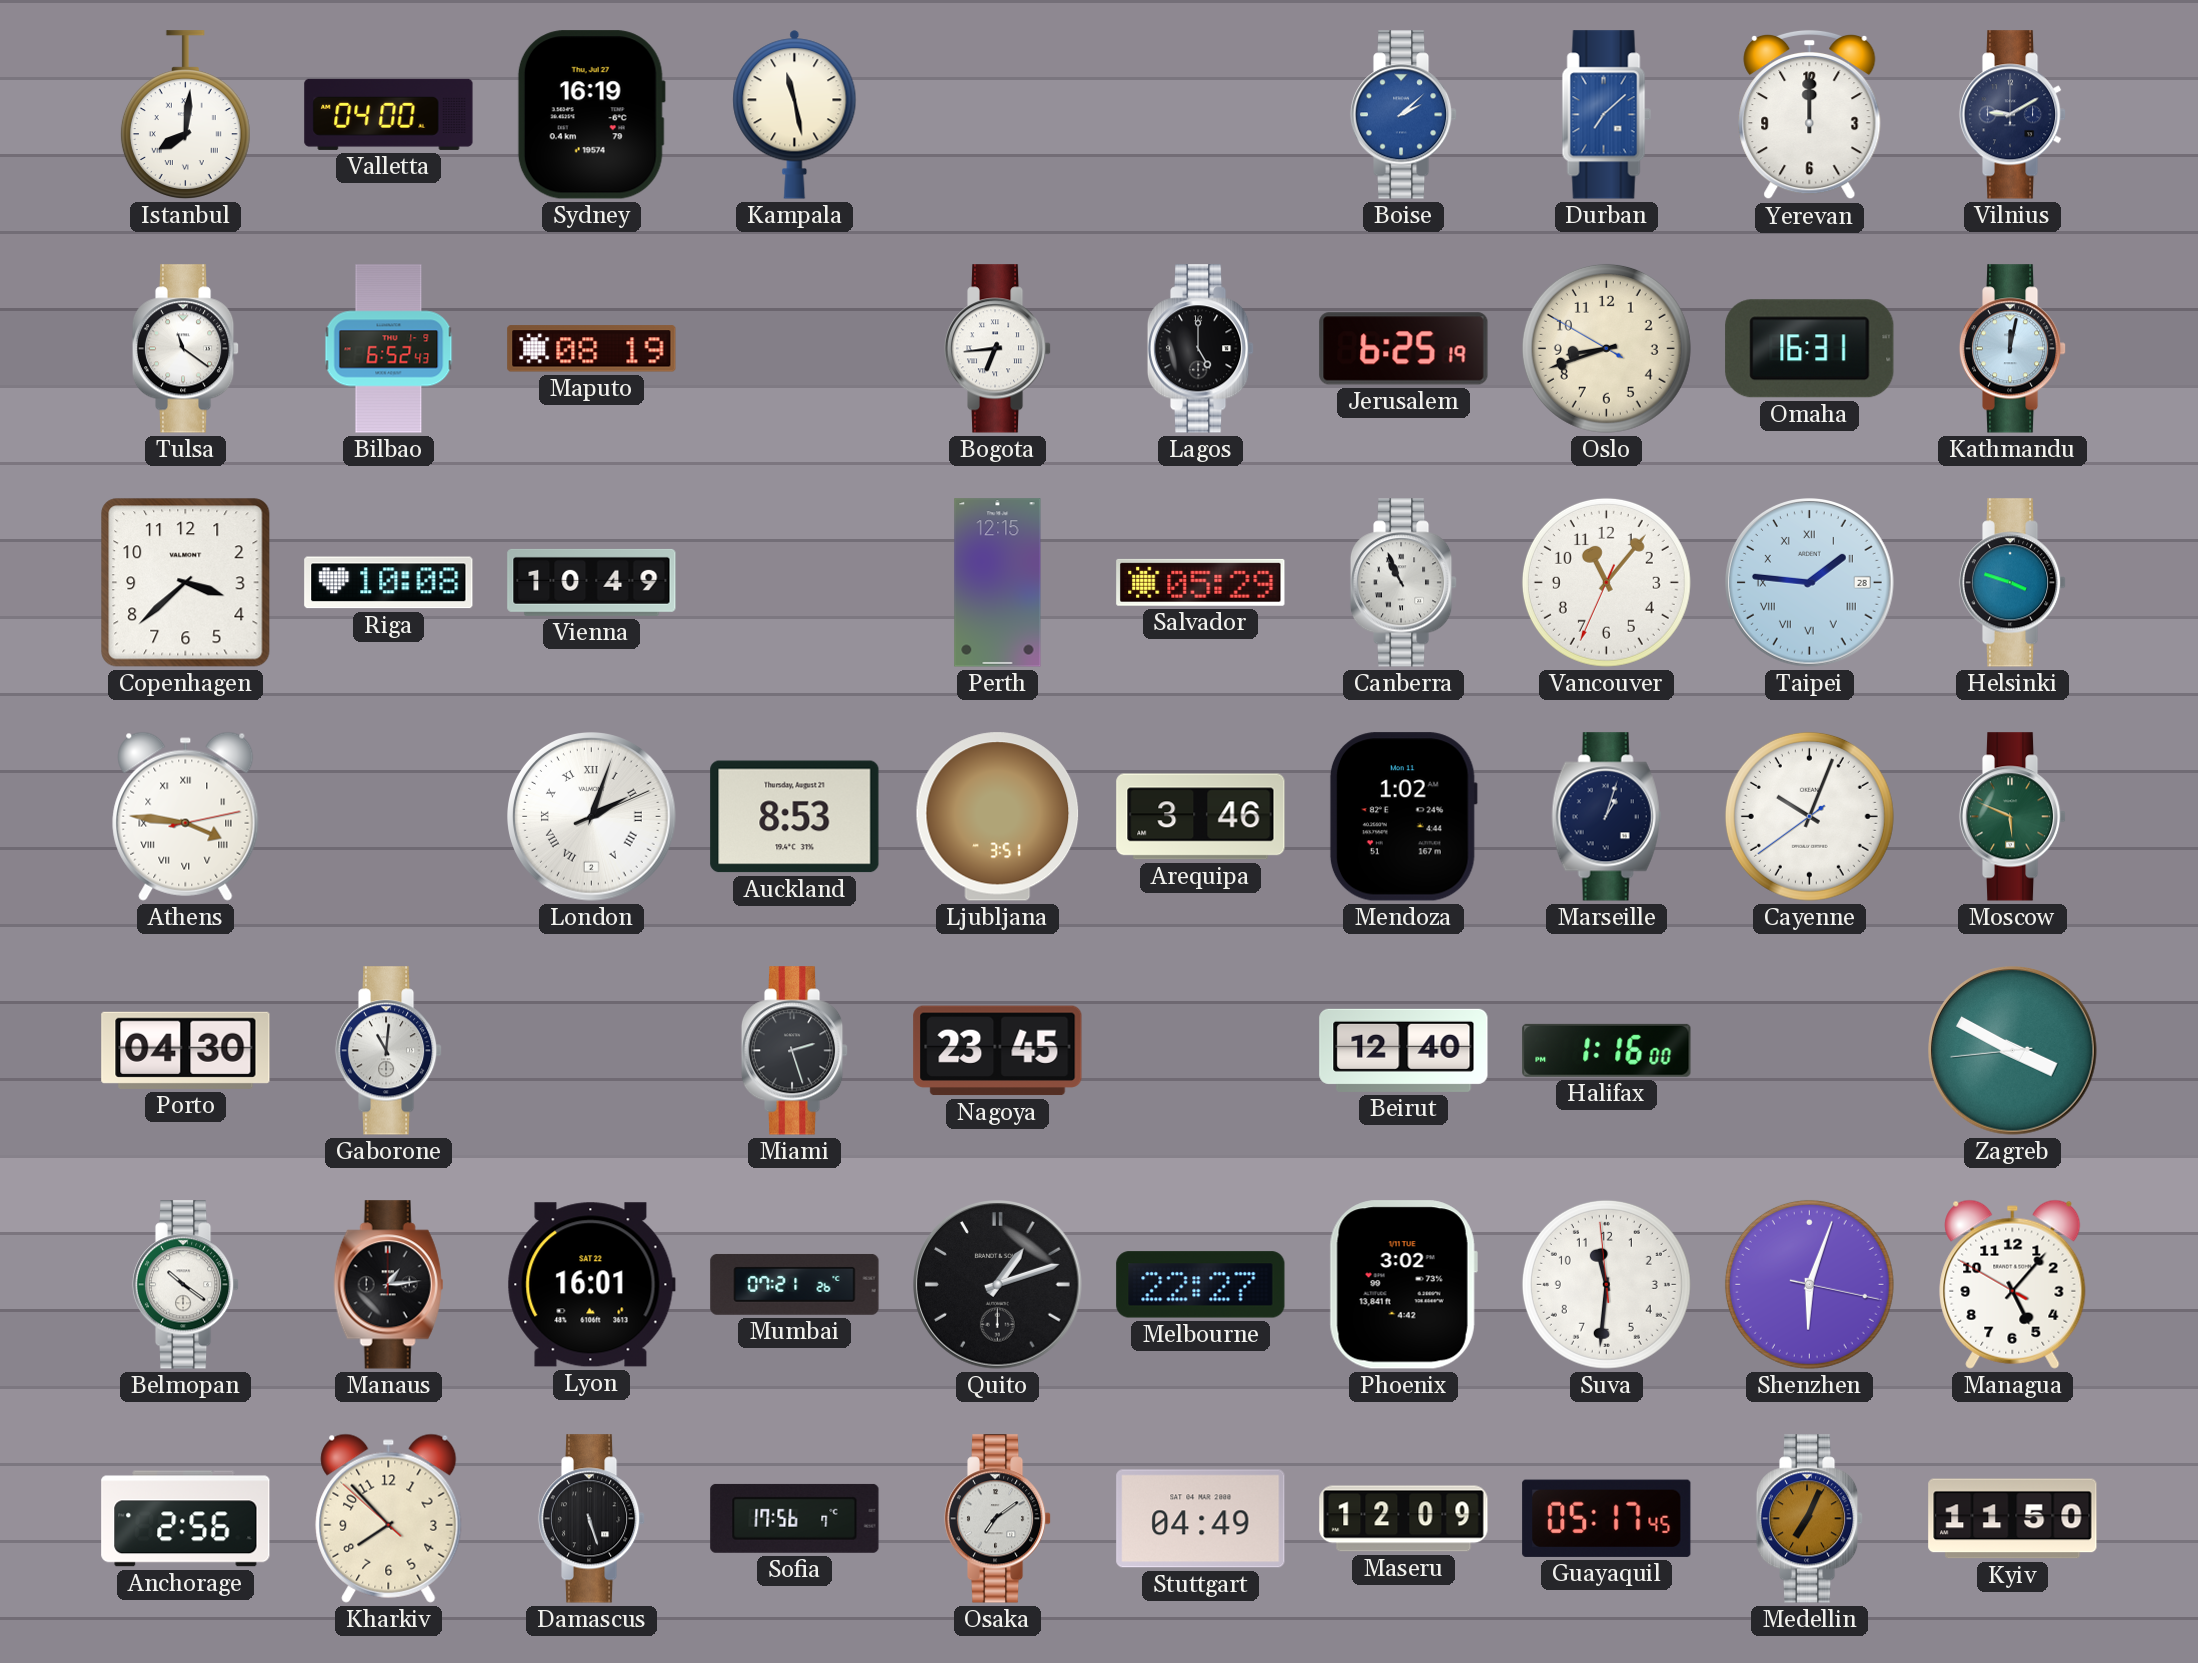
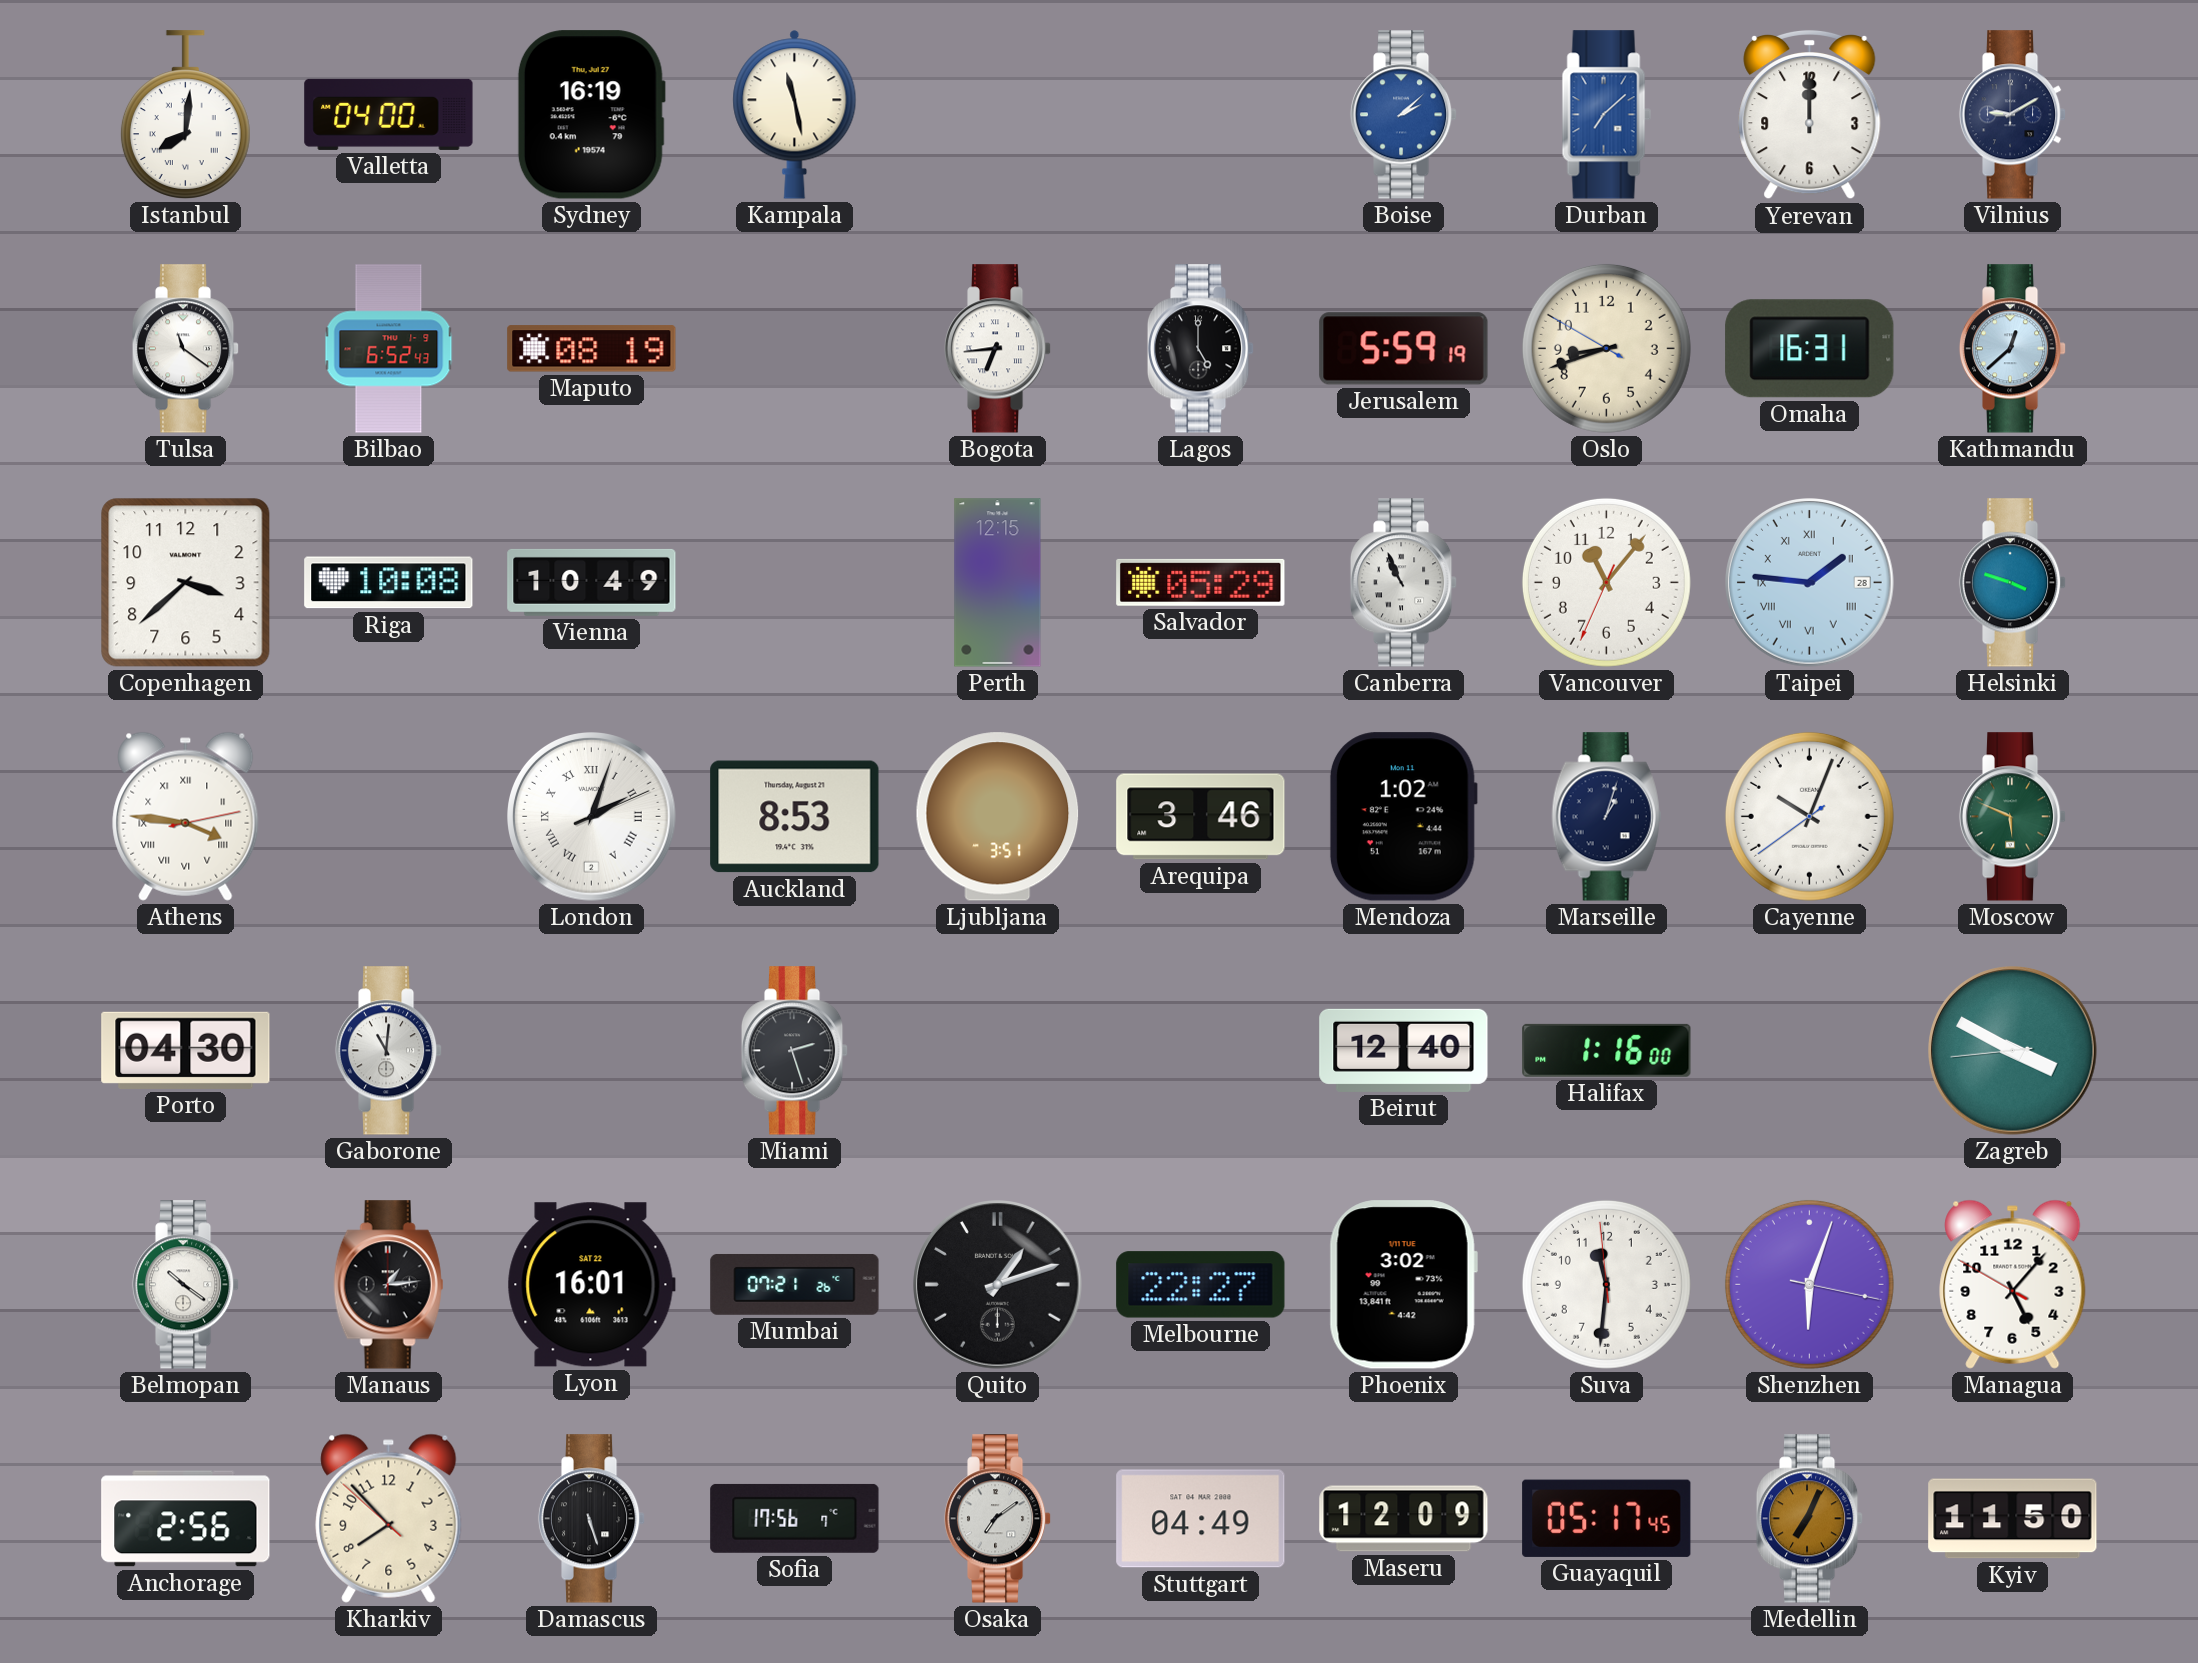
Jerusalem: 6:25 -> 5:59
Kathmandu: 12:02 -> 12:38
Nagoya: 23:45 -> none
